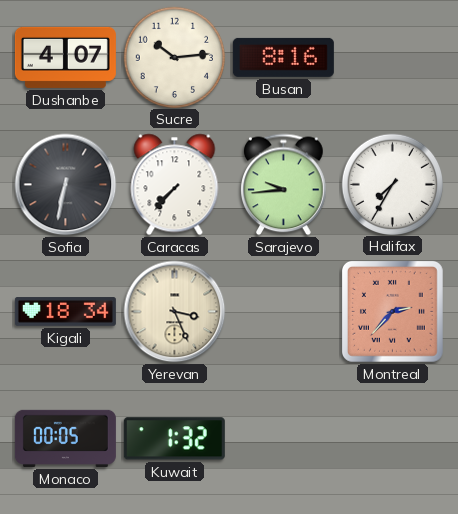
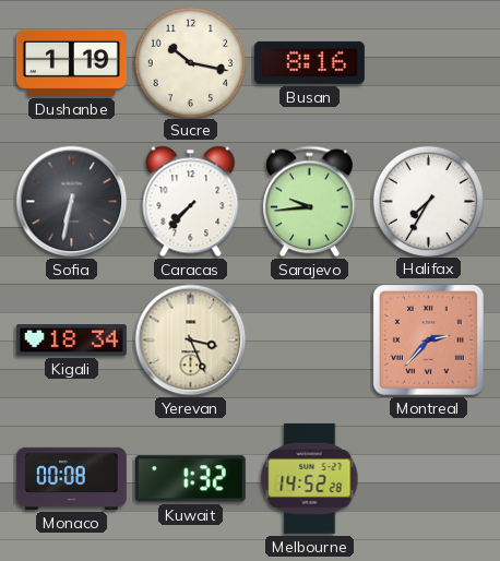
Dushanbe: 4:07 -> 1:19
Sucre: 10:14 -> 10:17
Monaco: 00:05 -> 00:08
Melbourne: none -> 14:52
